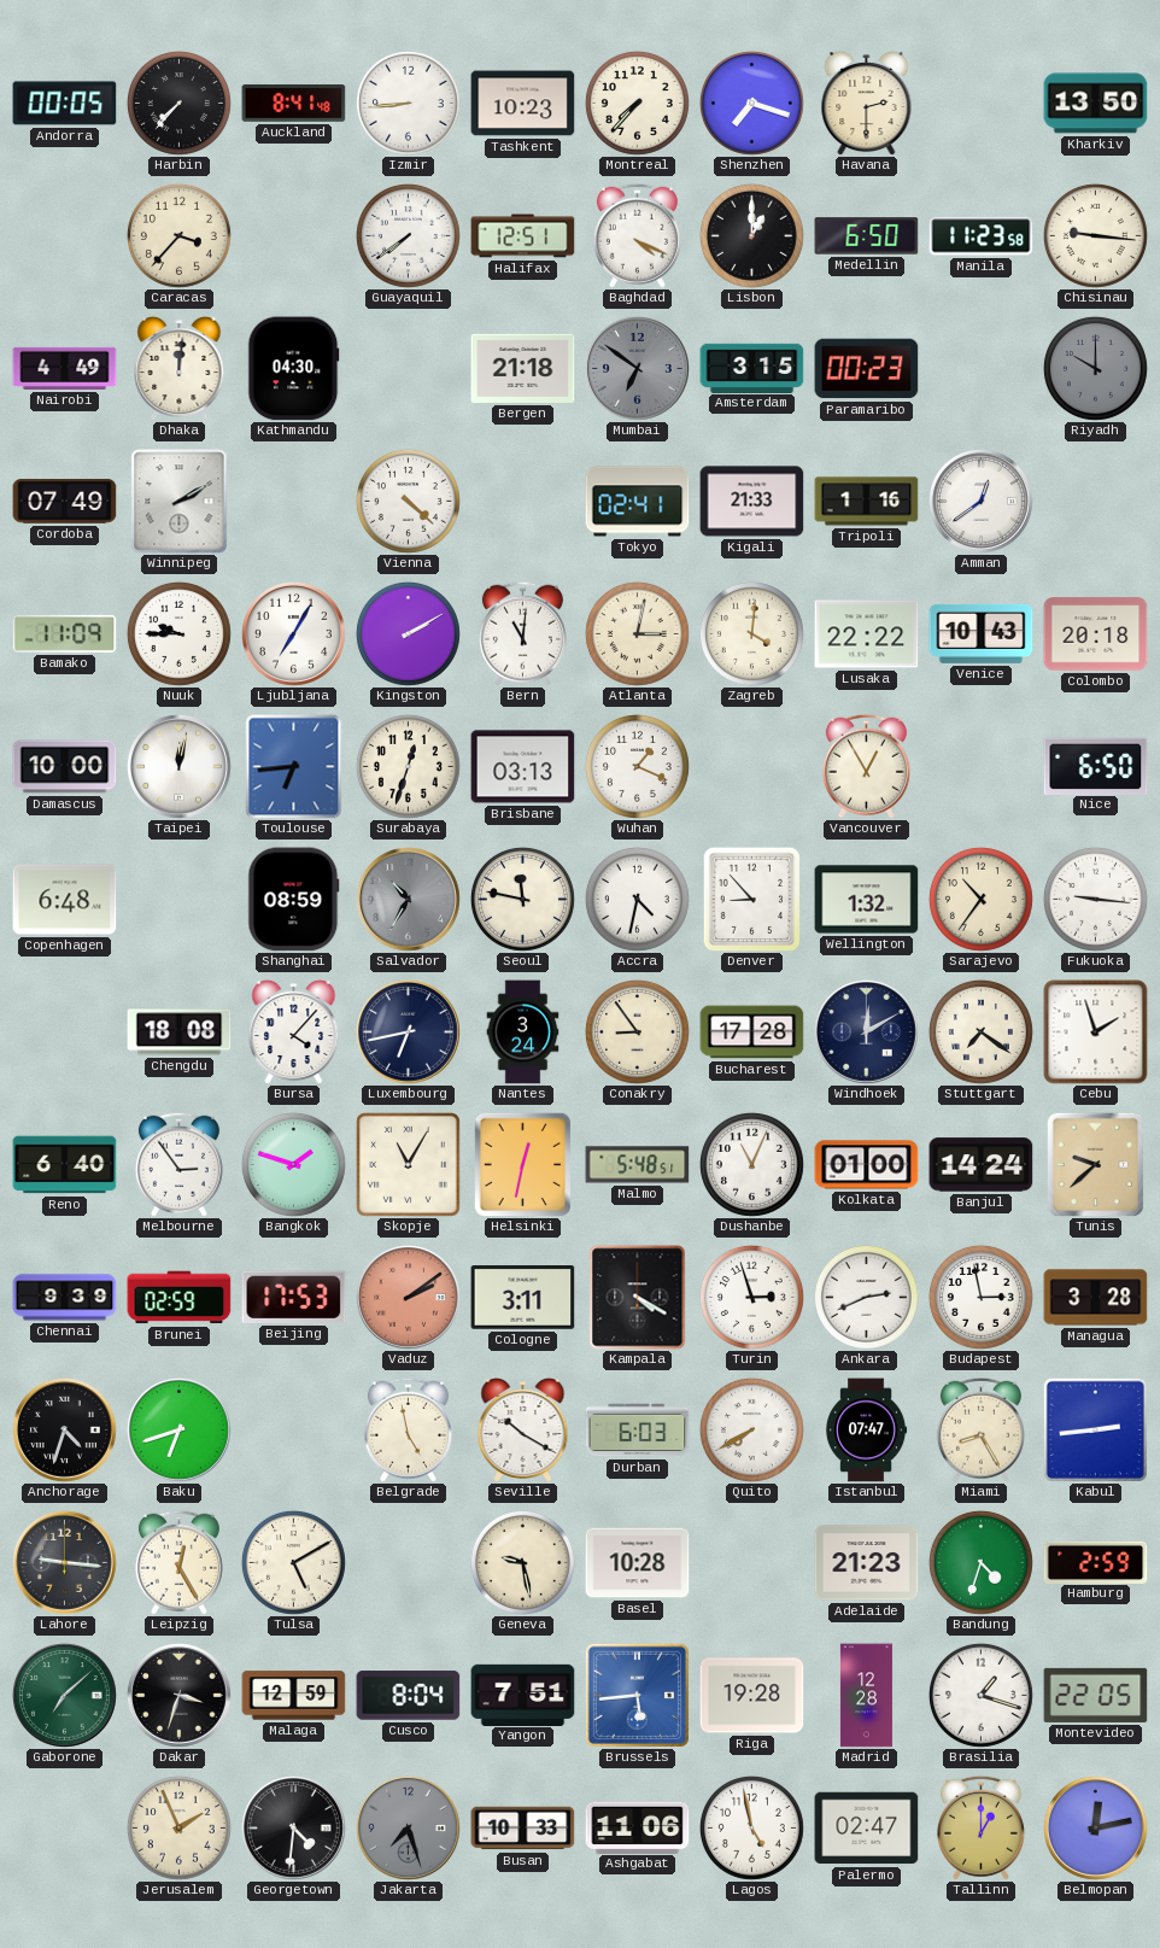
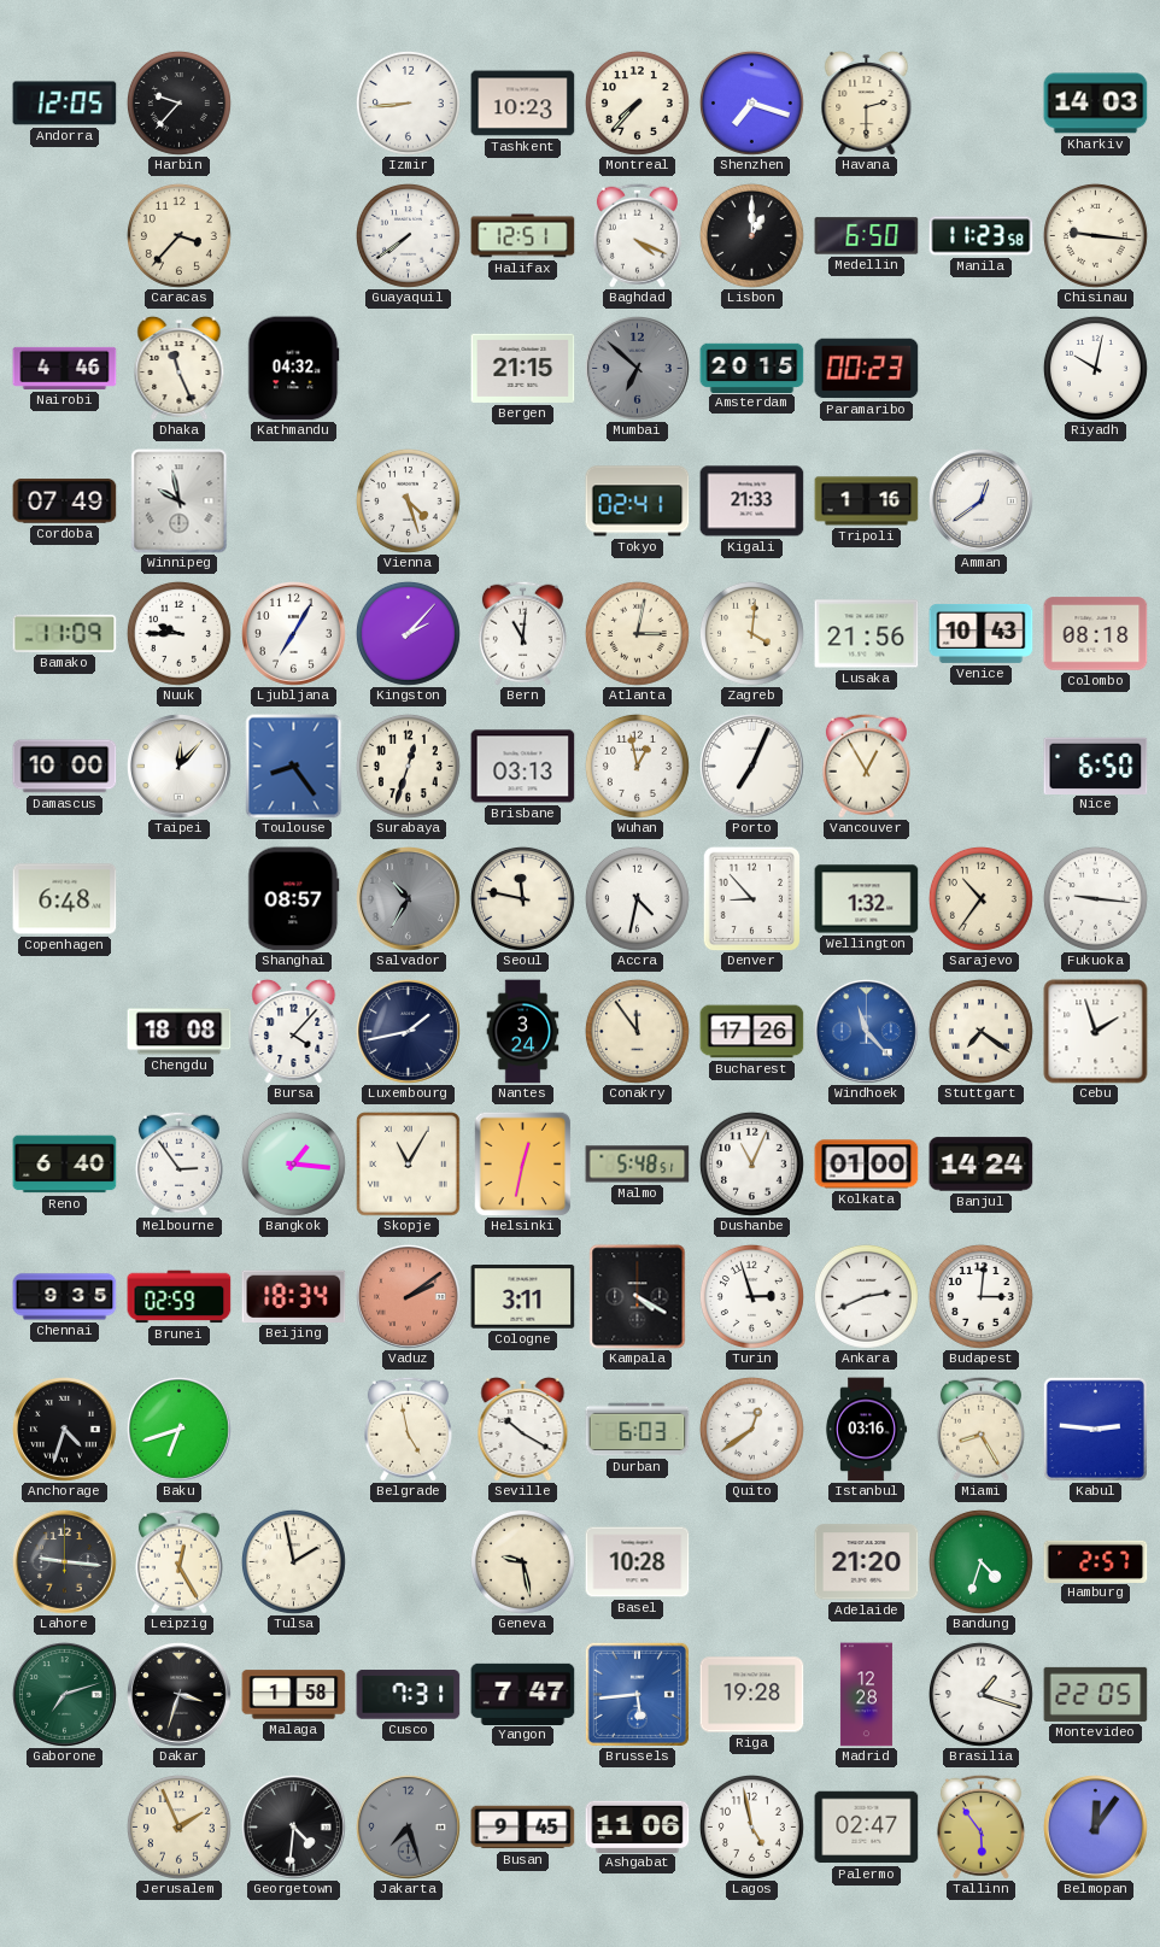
Andorra: 00:05 -> 12:05
Harbin: 7:37 -> 9:37
Auckland: 8:41 -> none
Kharkiv: 13:50 -> 14:03
Nairobi: 4:49 -> 4:46
Dhaka: 12:01 -> 11:26
Kathmandu: 04:30 -> 04:32
Bergen: 21:18 -> 21:15
Mumbai: 6:51 -> 6:52
Amsterdam: 3:15 -> 20:15
Riyadh: 10:00 -> 10:02
Riyadh dial: grey -> white
Winnipeg: 2:10 -> 9:58
Vienna: 4:22 -> 4:27
Kingston: 2:10 -> 2:07
Lusaka: 22:22 -> 21:56
Colombo: 20:18 -> 08:18
Taipei: 12:02 -> 12:07
Toulouse: 6:44 -> 8:24
Wuhan: 1:19 -> 12:58
Porto: none -> 7:04
Shanghai: 08:59 -> 08:57
Luxembourg: 6:43 -> 1:43
Conakry: 8:54 -> 11:54
Bucharest: 17:28 -> 17:26
Windhoek: 12:10 -> 11:23
Windhoek dial: navy -> blue
Bangkok: 1:48 -> 1:16
Tunis: 9:38 -> none
Chennai: 9:39 -> 9:35
Beijing: 17:53 -> 18:34
Budapest: 2:58 -> 3:01
Managua: 3:28 -> none
Quito: 7:40 -> 12:39
Istanbul: 07:47 -> 03:16
Kabul: 2:44 -> 2:46
Tulsa: 5:10 -> 1:58
Adelaide: 21:23 -> 21:20
Hamburg: 2:59 -> 2:57
Gaborone: 7:08 -> 7:12
Malaga: 12:59 -> 1:58
Cusco: 8:04 -> 7:31
Yangon: 7:51 -> 7:47
Busan: 10:33 -> 9:45
Tallinn: 1:00 -> 5:54
Belmopan: 12:13 -> 12:06
